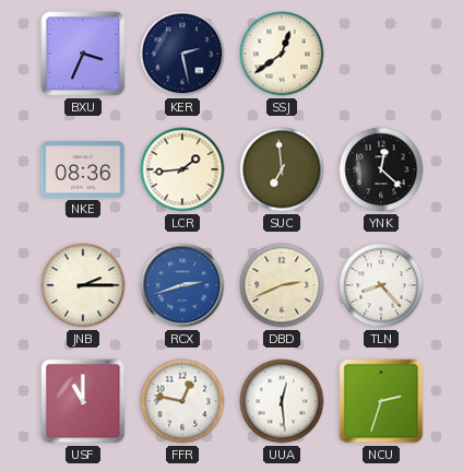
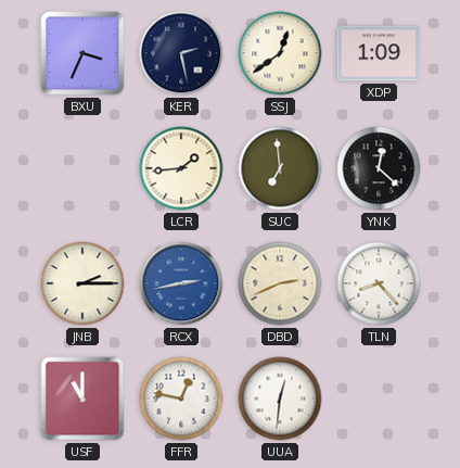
XDP: none -> 1:09
NKE: 08:36 -> none
RCX: 2:42 -> 2:43
UUA: 12:29 -> 12:31
NCU: 2:33 -> none
